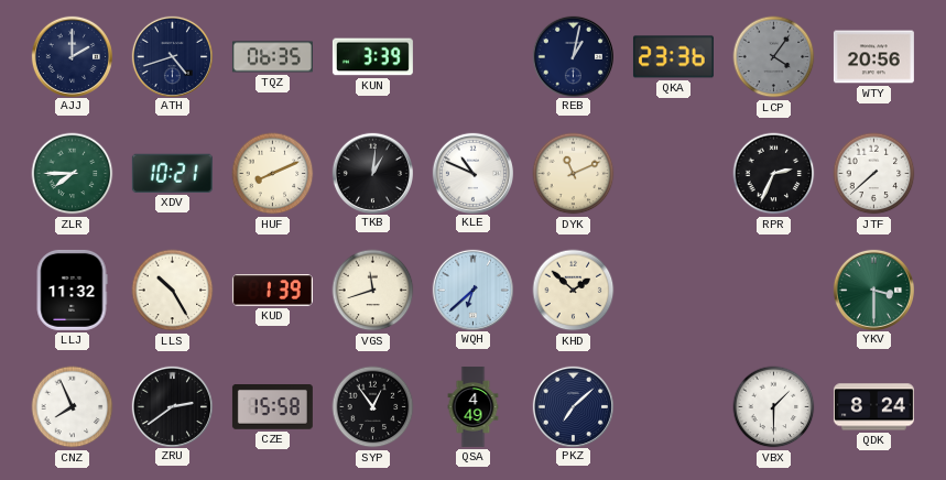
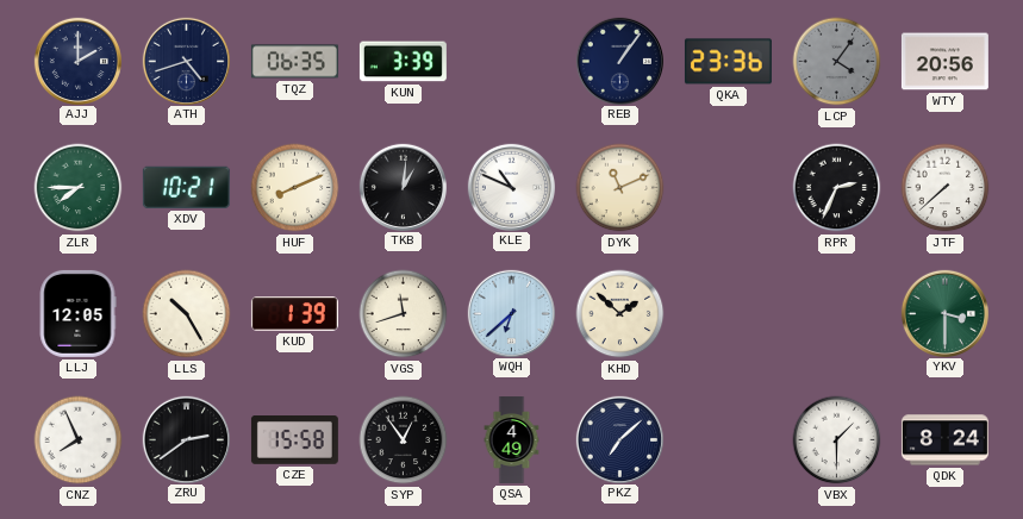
REB: 1:02 -> 1:06
LLJ: 11:32 -> 12:05
